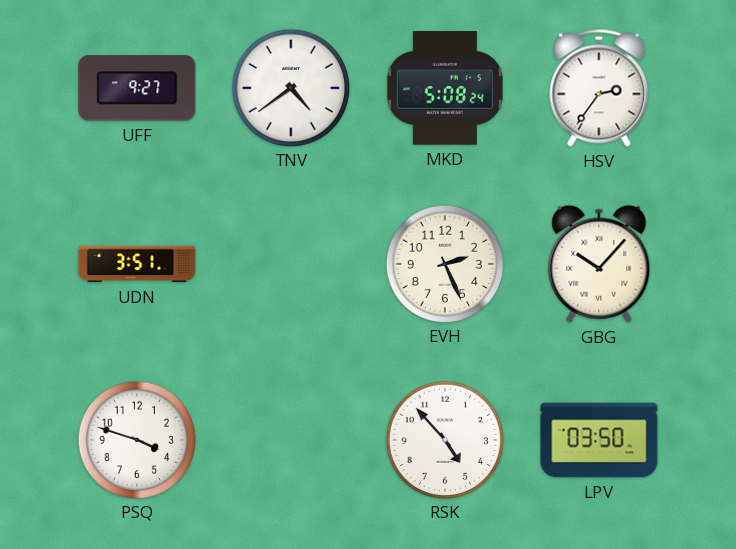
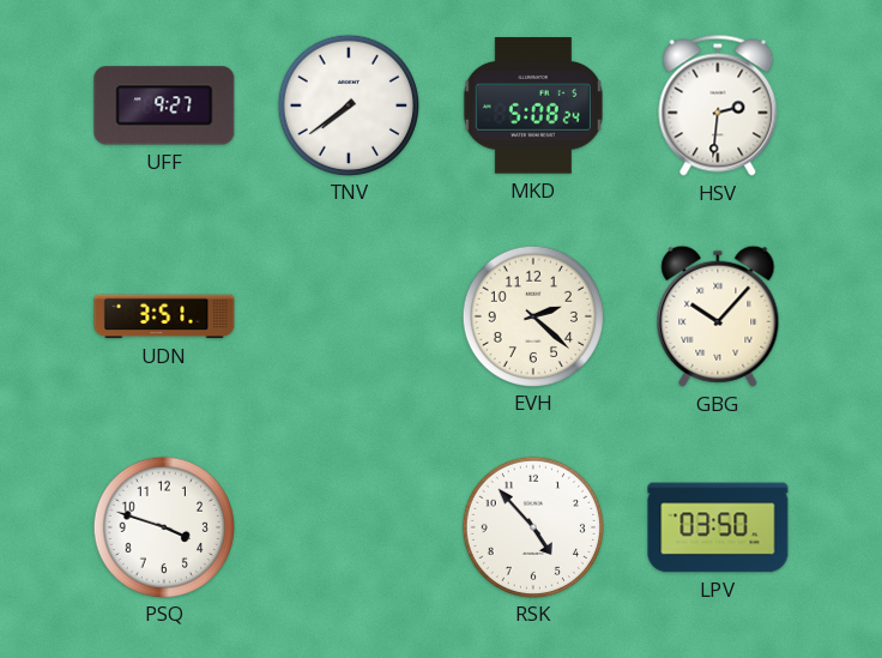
TNV: 4:39 -> 7:39
HSV: 2:36 -> 2:31
EVH: 2:26 -> 2:22
